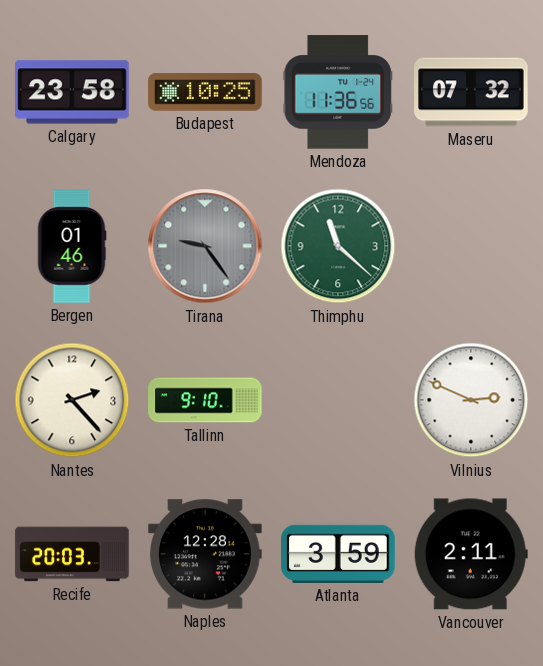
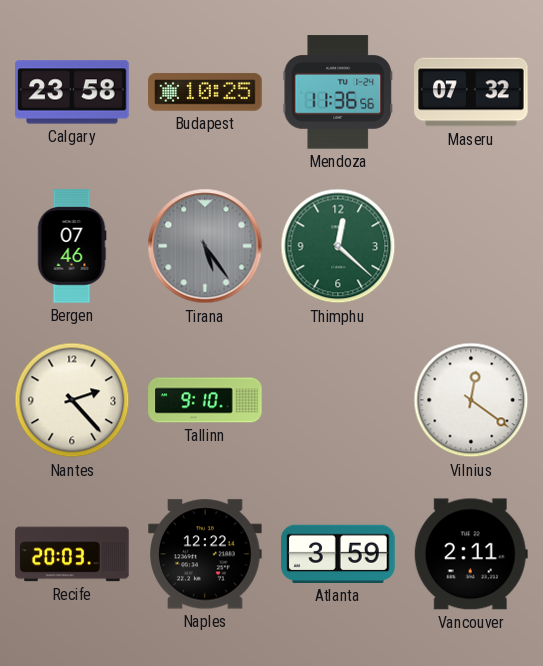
Bergen: 01:46 -> 07:46
Tirana: 9:24 -> 5:24
Thimphu: 11:22 -> 12:22
Vilnius: 2:49 -> 12:21
Naples: 12:28 -> 12:22
